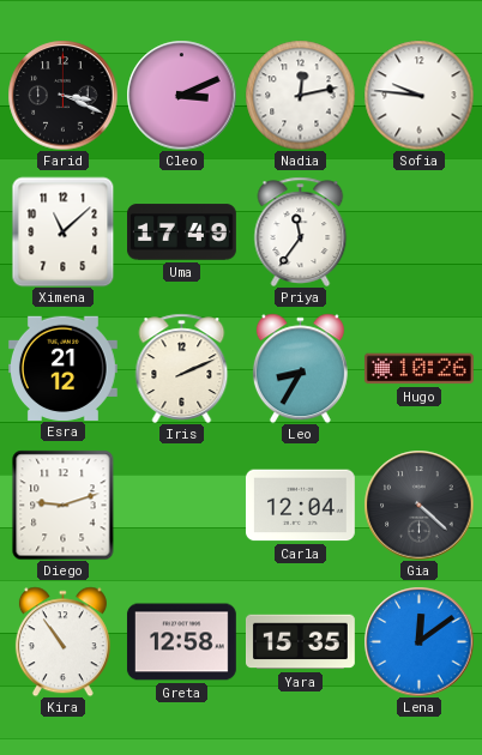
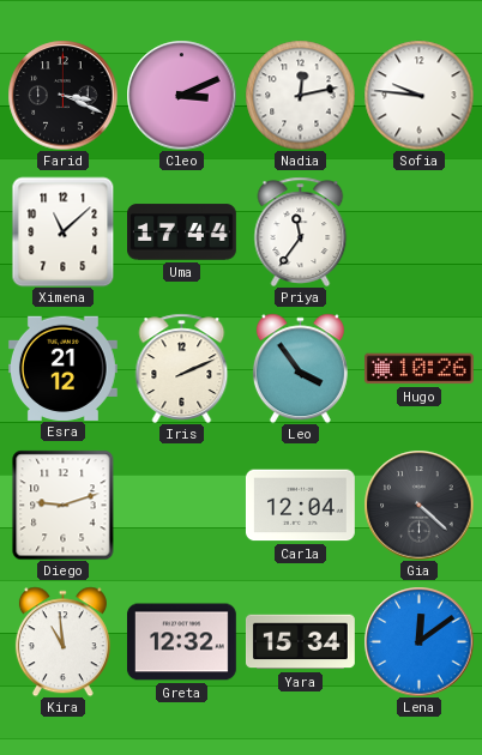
Uma: 17:49 -> 17:44
Leo: 8:35 -> 3:54
Kira: 10:54 -> 10:59
Greta: 12:58 -> 12:32
Yara: 15:35 -> 15:34
